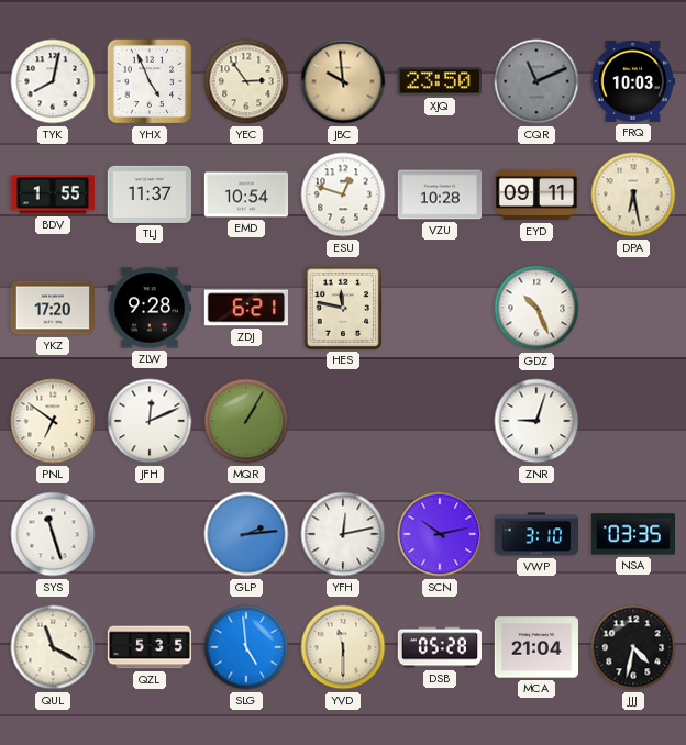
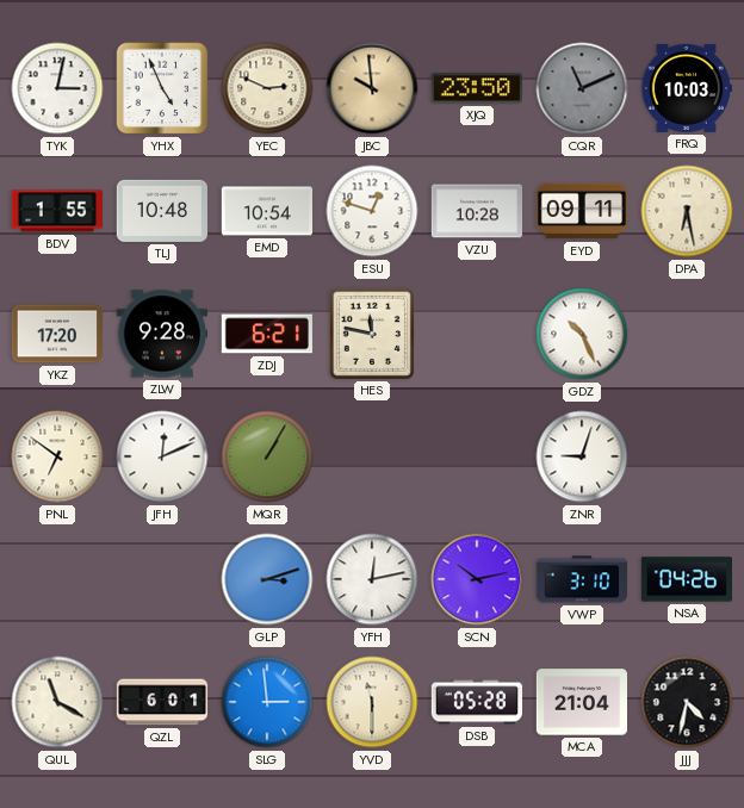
TYK: 8:02 -> 3:02
YEC: 2:54 -> 2:49
TLJ: 11:37 -> 10:48
SYS: 11:27 -> none
GLP: 2:14 -> 3:12
NSA: 03:35 -> 04:26
QZL: 5:35 -> 6:01
SLG: 4:59 -> 2:59
